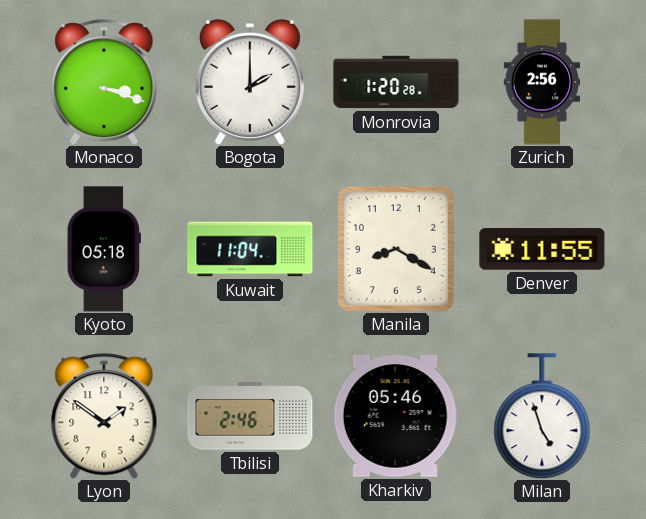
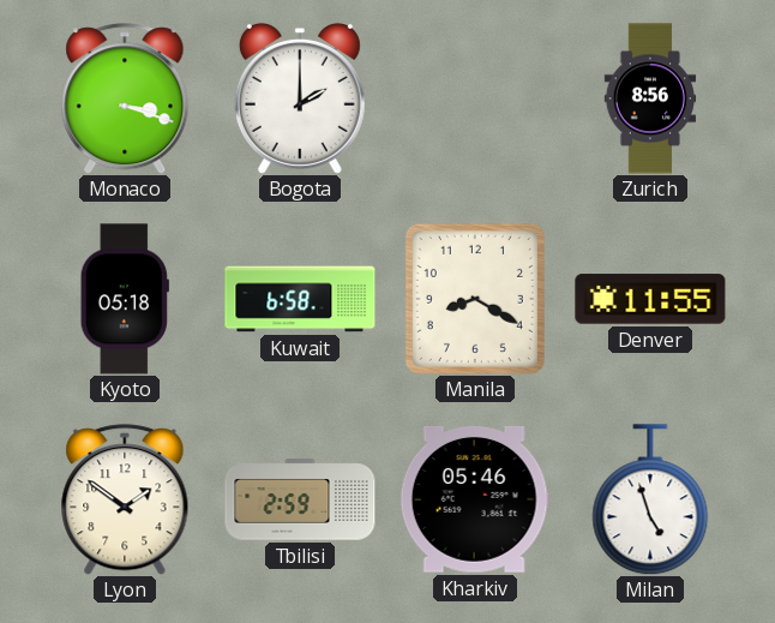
Monrovia: 1:20 -> none
Zurich: 2:56 -> 8:56
Kuwait: 11:04 -> 6:58
Tbilisi: 2:46 -> 2:59
